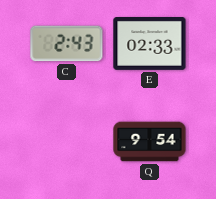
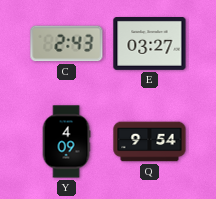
E: 02:33 -> 03:27
Y: none -> 4:09
